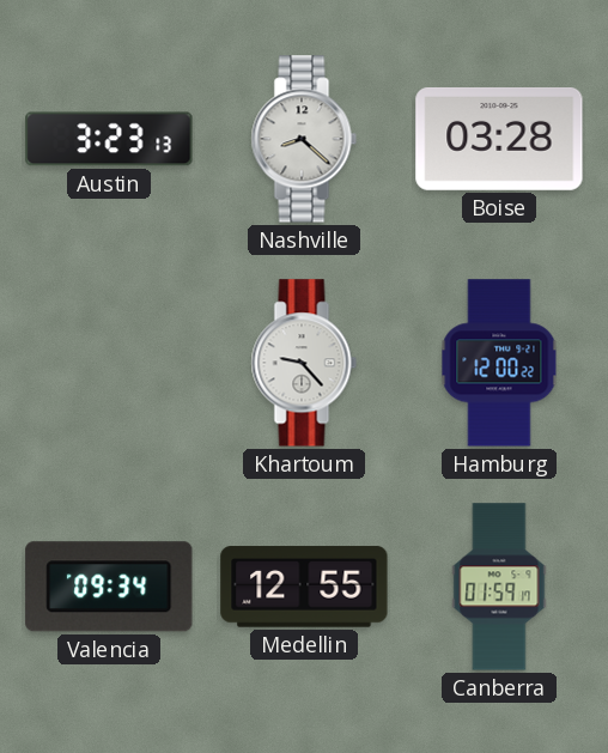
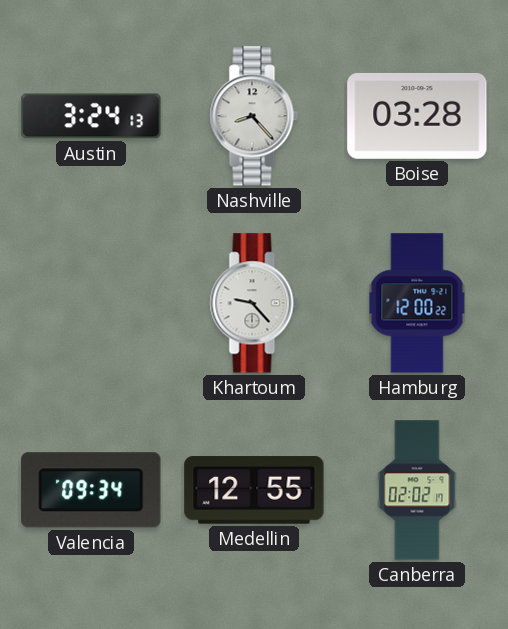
Austin: 3:23 -> 3:24
Nashville: 8:22 -> 8:23
Canberra: 01:59 -> 02:02
